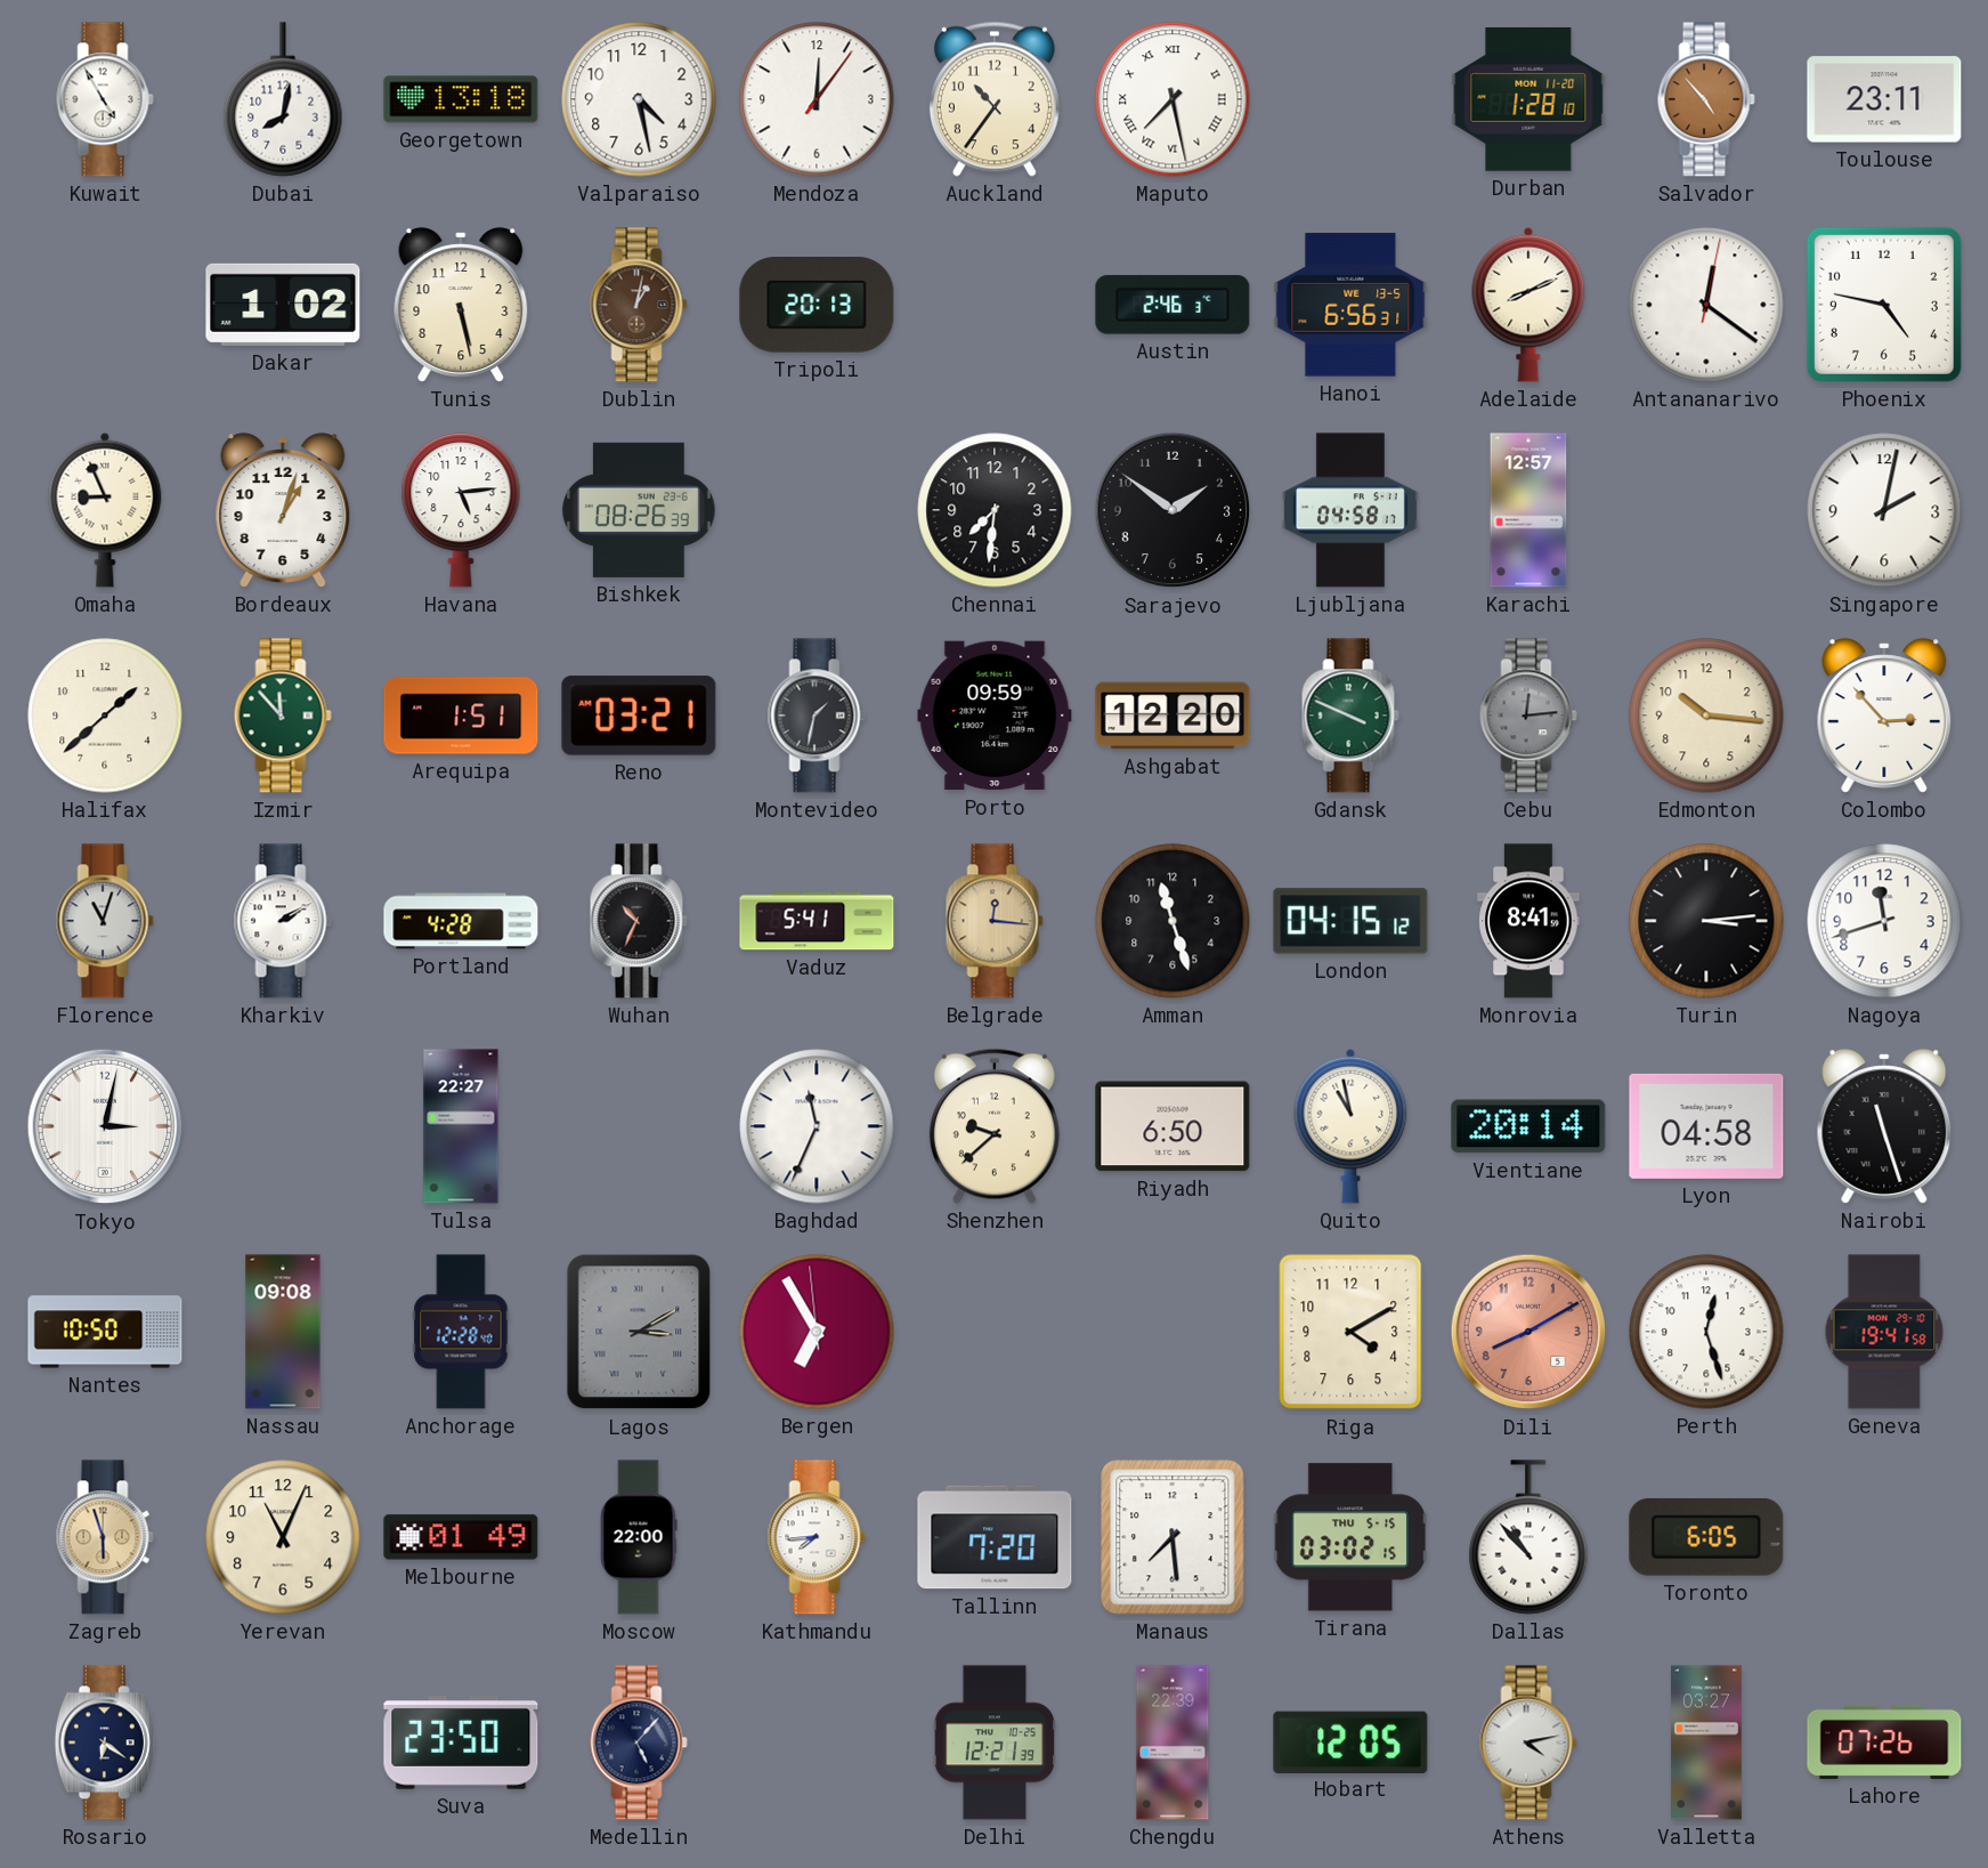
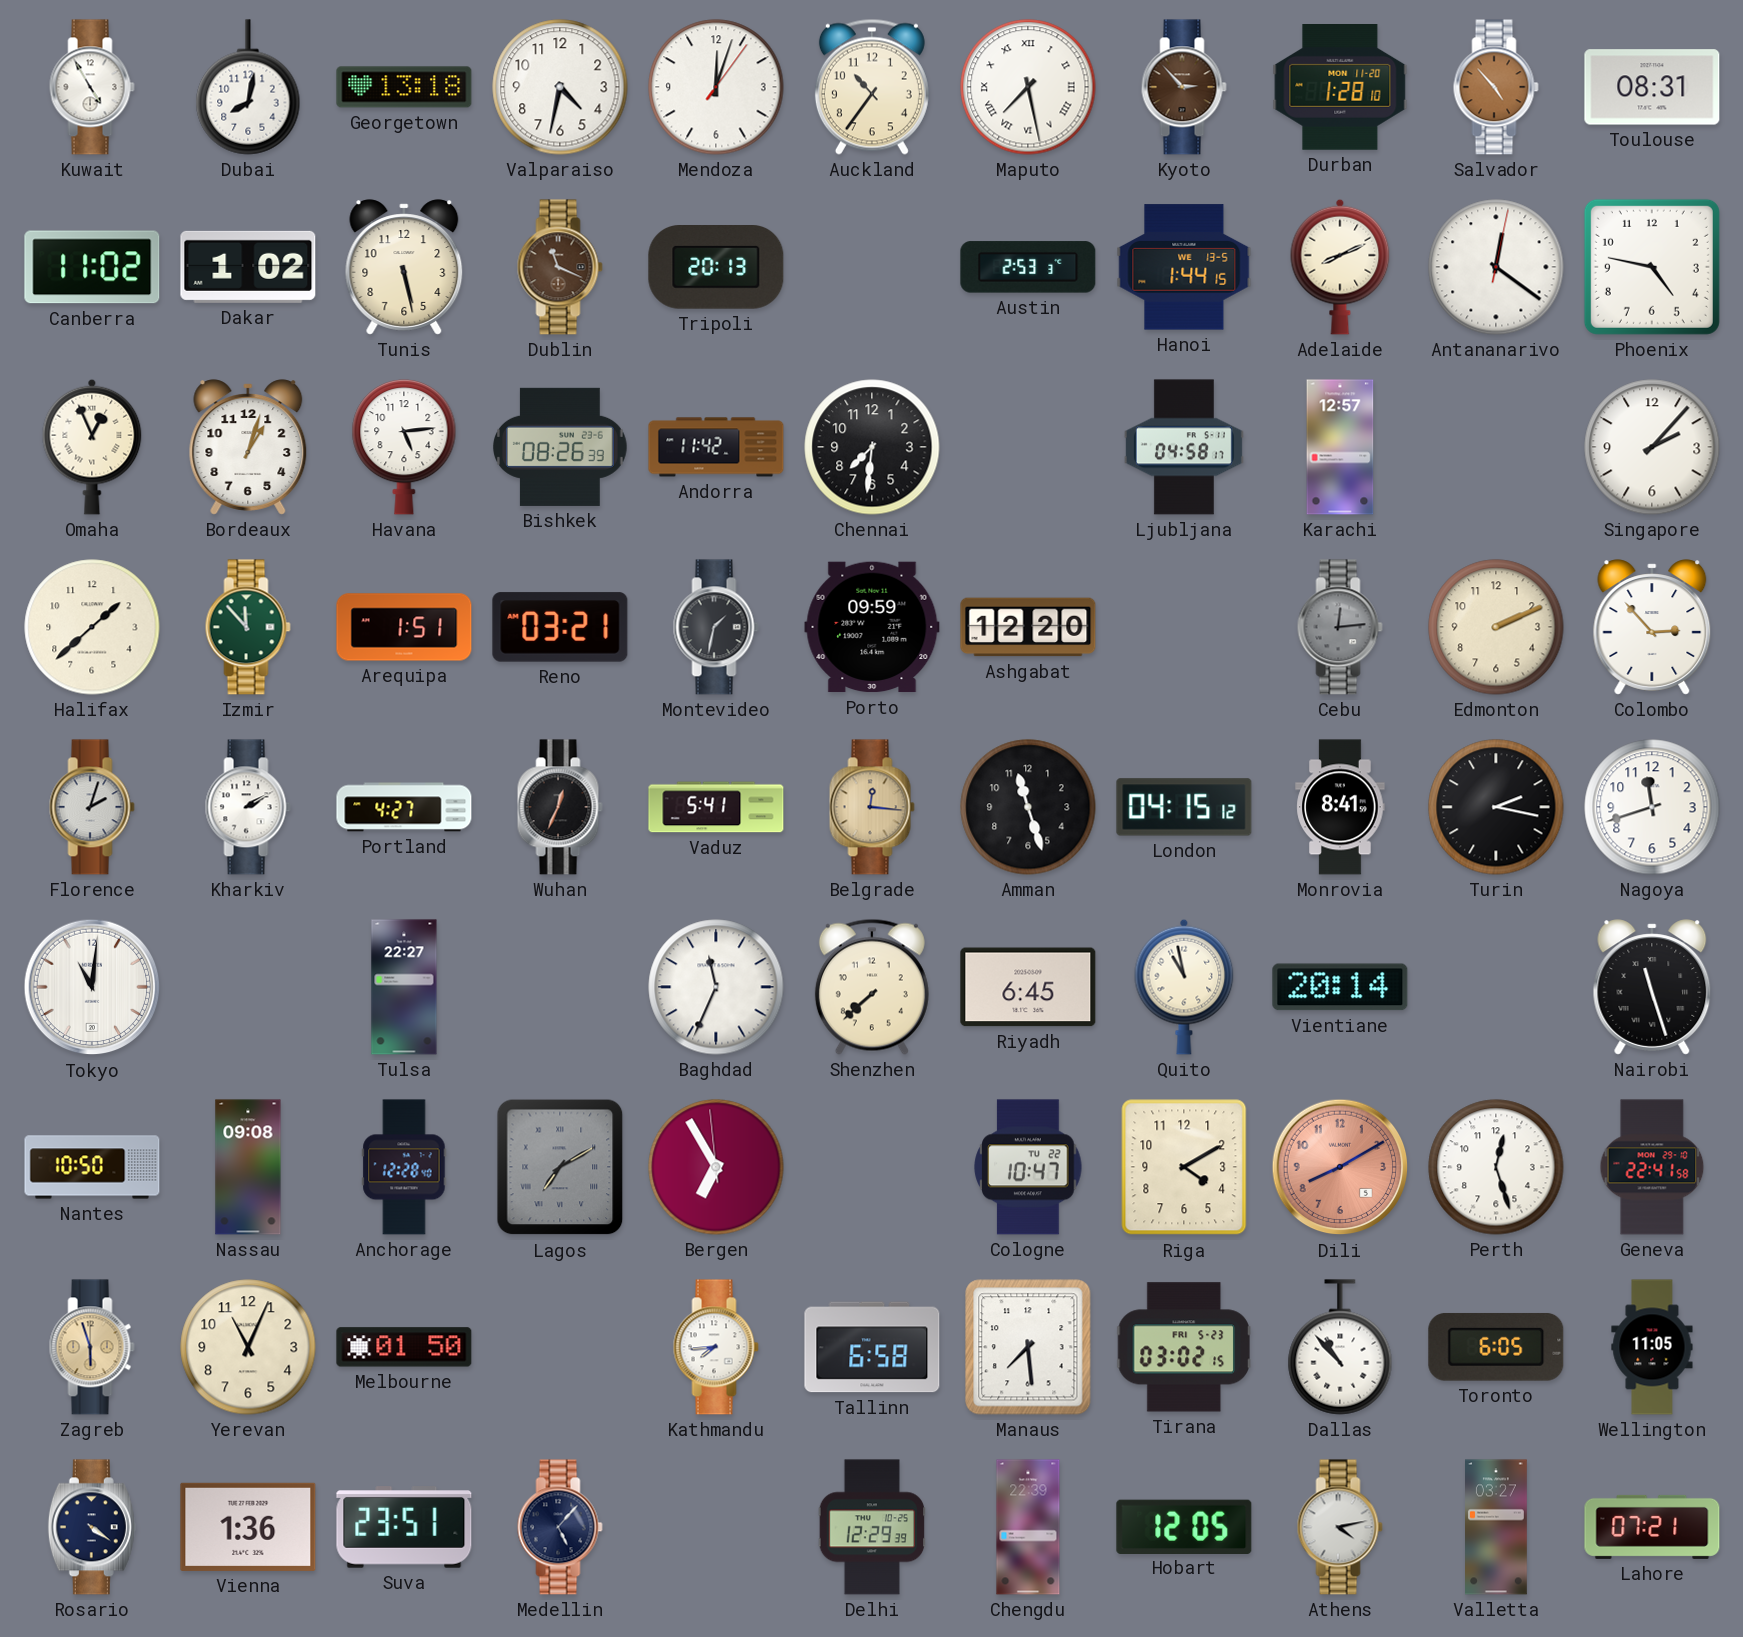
Valparaiso: 4:28 -> 4:32
Mendoza: 12:06 -> 12:03
Kyoto: none -> 2:53
Toulouse: 23:11 -> 08:31
Canberra: none -> 11:02
Dublin: 1:02 -> 11:19
Austin: 2:46 -> 2:53
Hanoi: 6:56 -> 1:44
Omaha: 8:56 -> 12:56
Andorra: none -> 11:42
Sarajevo: 1:51 -> none
Singapore: 2:02 -> 2:07
Gdansk: 3:49 -> none
Edmonton: 10:16 -> 2:11
Florence: 11:03 -> 2:03
Portland: 4:28 -> 4:27
Wuhan: 10:34 -> 12:34
Turin: 3:14 -> 2:17
Tokyo: 3:02 -> 11:01
Shenzhen: 9:38 -> 7:38
Riyadh: 6:50 -> 6:45
Lyon: 04:58 -> none
Lagos: 3:10 -> 7:10
Cologne: none -> 10:47
Geneva: 19:41 -> 22:41
Melbourne: 01:49 -> 01:50
Moscow: 22:00 -> none
Tallinn: 7:20 -> 6:58
Tirana date: THU 5-15 -> FRI 5-23
Wellington: none -> 11:05
Rosario: 6:21 -> 4:21
Vienna: none -> 1:36
Suva: 23:50 -> 23:51
Delhi: 12:21 -> 12:29
Lahore: 07:26 -> 07:21
